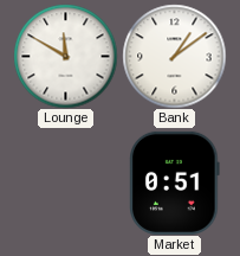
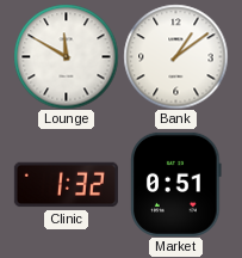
Clinic: none -> 1:32
